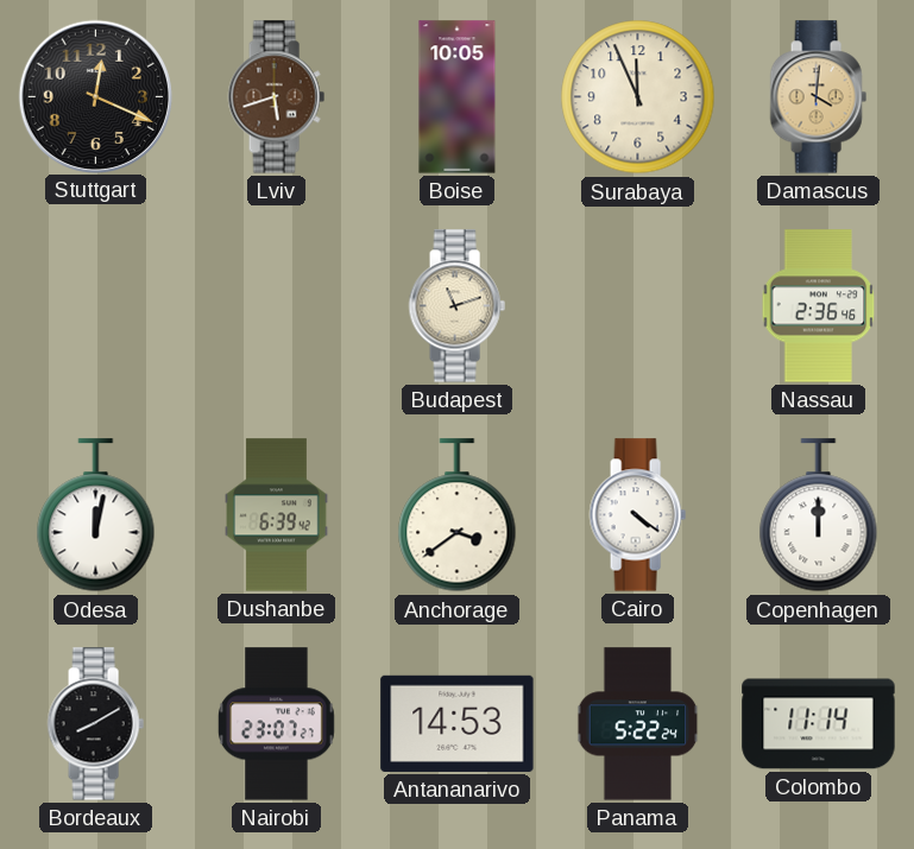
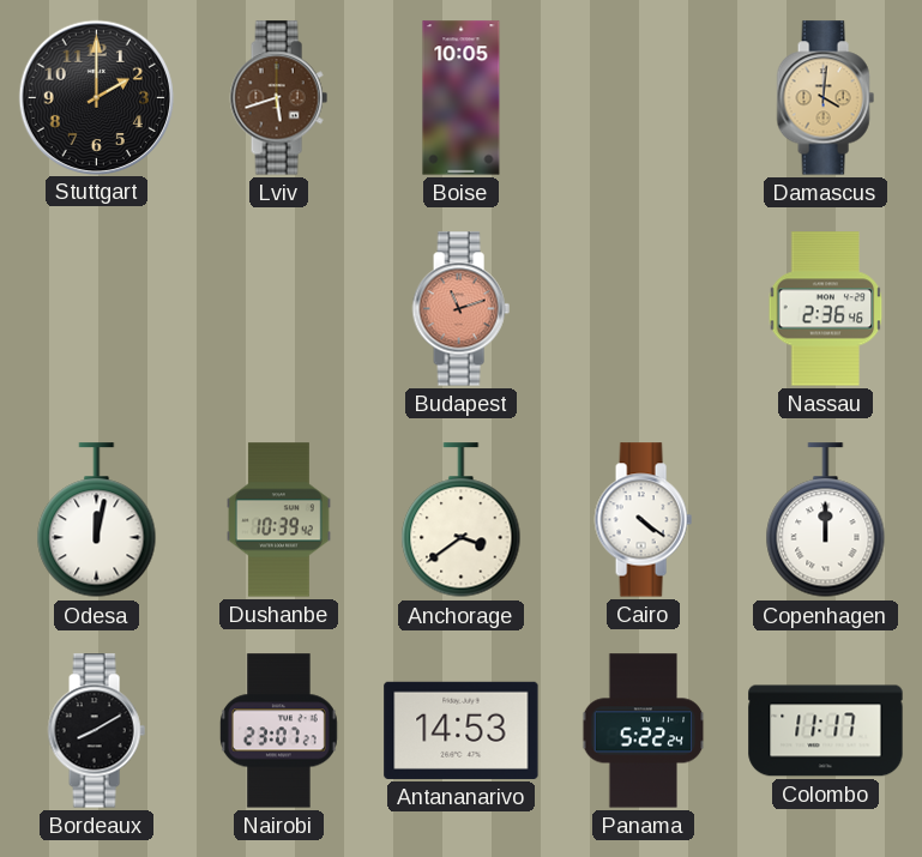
Stuttgart: 12:19 -> 2:00
Surabaya: 11:56 -> none
Budapest dial: cream -> salmon
Dushanbe: 6:39 -> 10:39
Colombo: 11:14 -> 11:17
